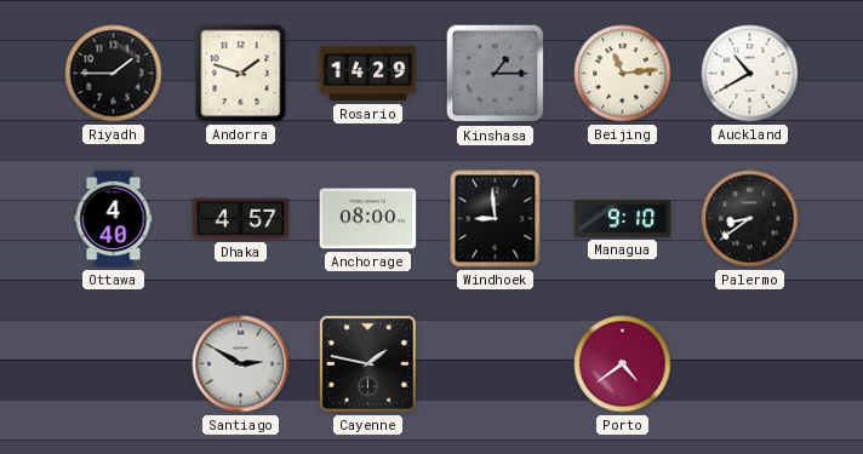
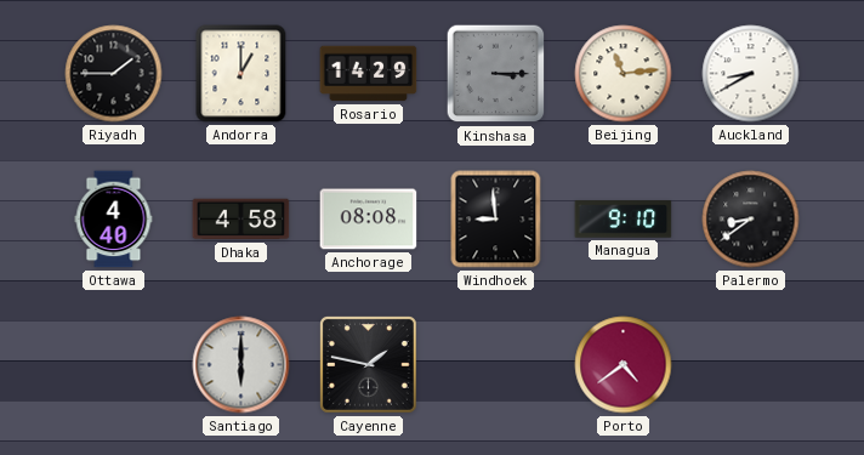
Andorra: 1:48 -> 1:00
Kinshasa: 1:15 -> 3:15
Auckland: 10:40 -> 8:40
Dhaka: 4:57 -> 4:58
Anchorage: 08:00 -> 08:08
Santiago: 2:50 -> 6:00
